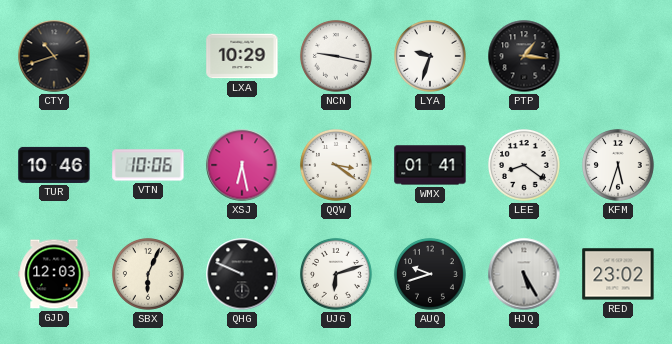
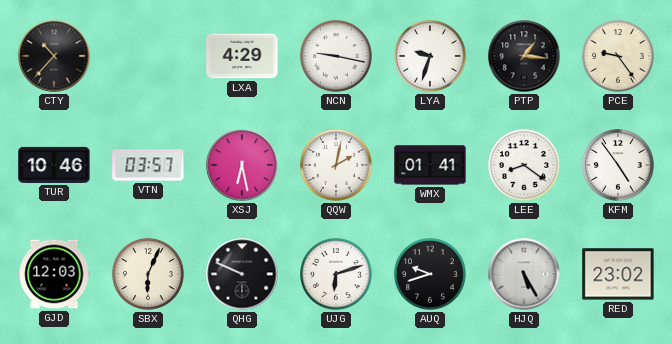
CTY: 10:42 -> 10:37
LXA: 10:29 -> 4:29
PCE: none -> 9:24
VTN: 10:06 -> 03:57
QQW: 3:21 -> 2:02
KFM: 5:33 -> 4:54
